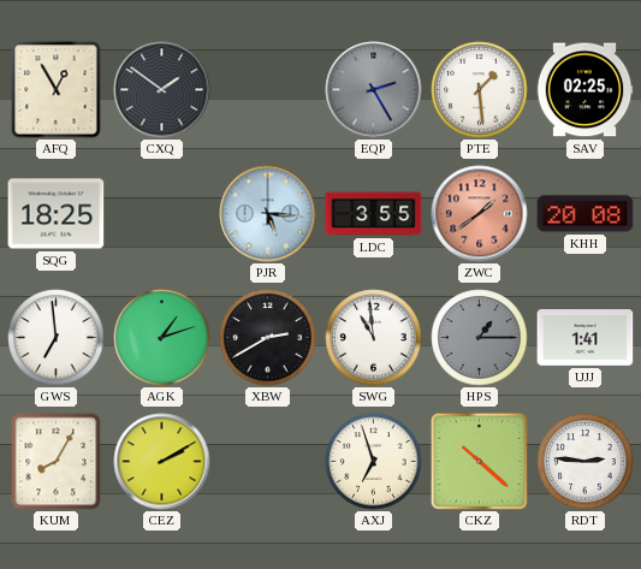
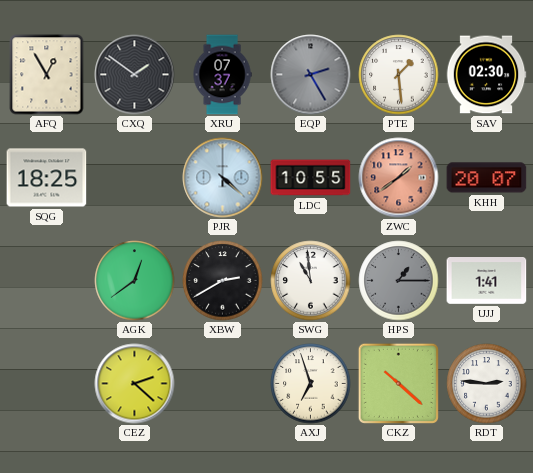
XRU: none -> 07:37
SAV: 02:25 -> 02:30
PJR: 5:16 -> 4:22
LDC: 3:55 -> 10:55
KHH: 20:08 -> 20:07
GWS: 6:59 -> none
AGK: 1:12 -> 12:39
KUM: 8:05 -> none
CEZ: 2:10 -> 2:22
